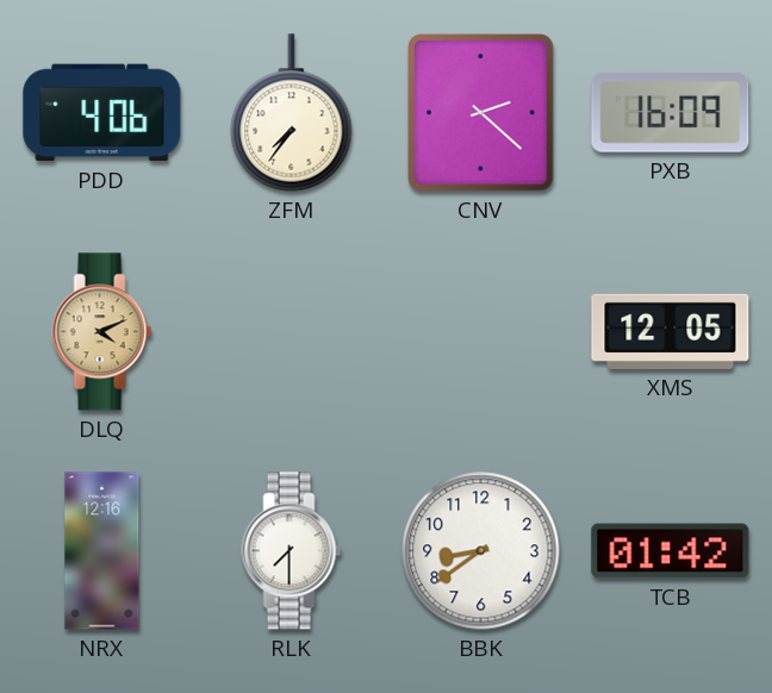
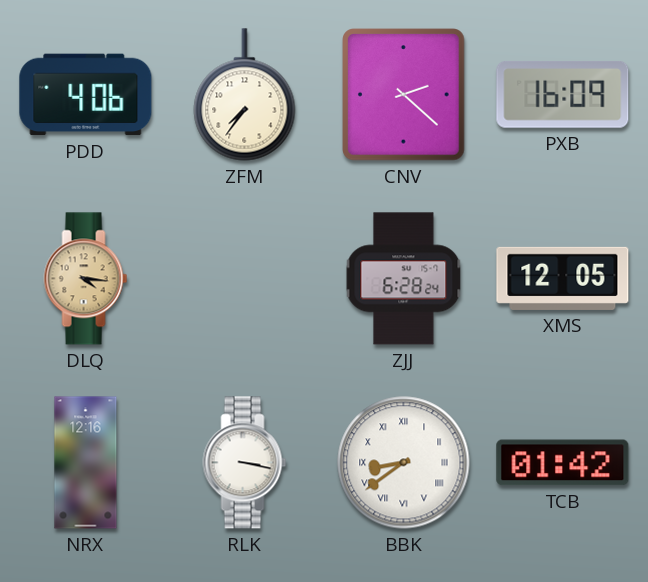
DLQ: 4:11 -> 4:16
ZJJ: none -> 6:28
RLK: 7:30 -> 3:17
BBK numerals: Arabic -> Roman
